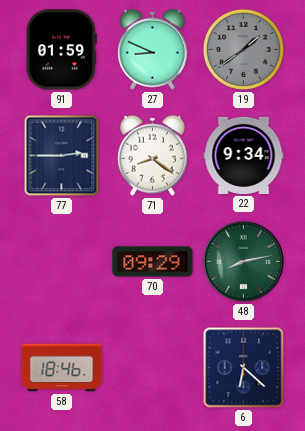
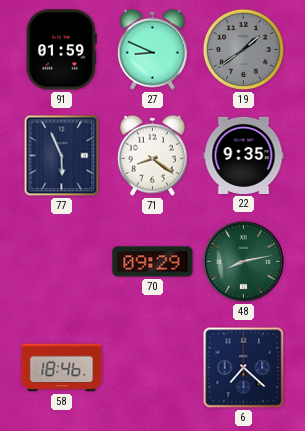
77: 2:45 -> 5:56
22: 9:34 -> 9:35
6: 6:22 -> 7:22
